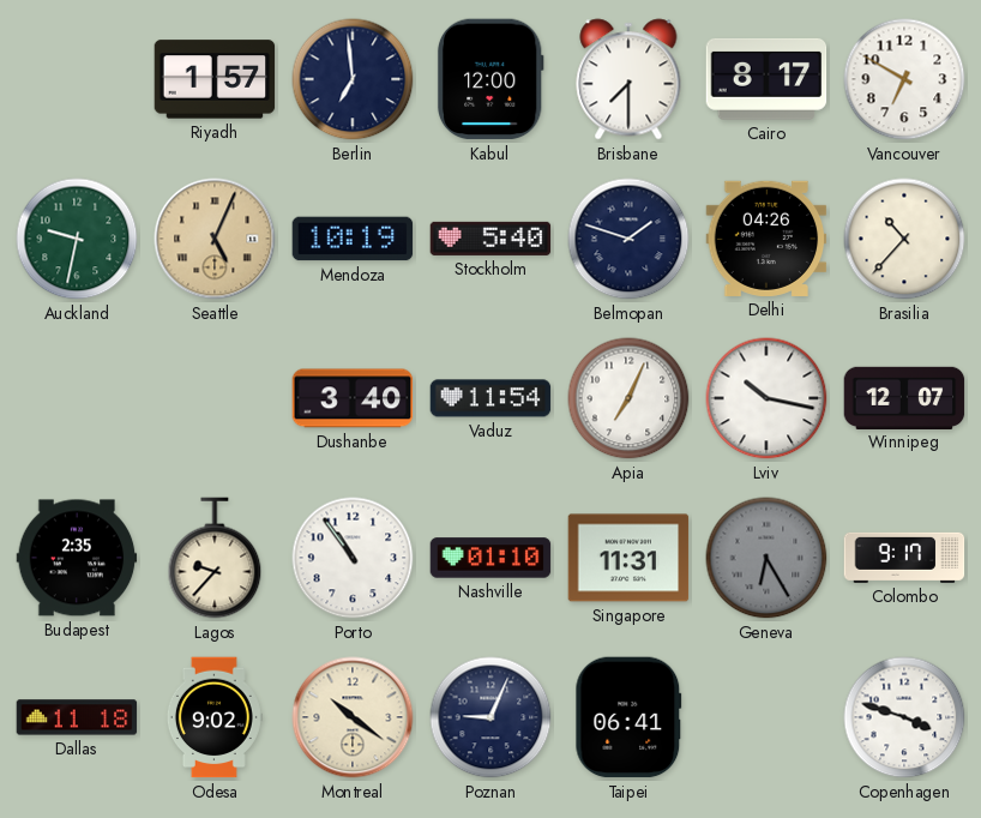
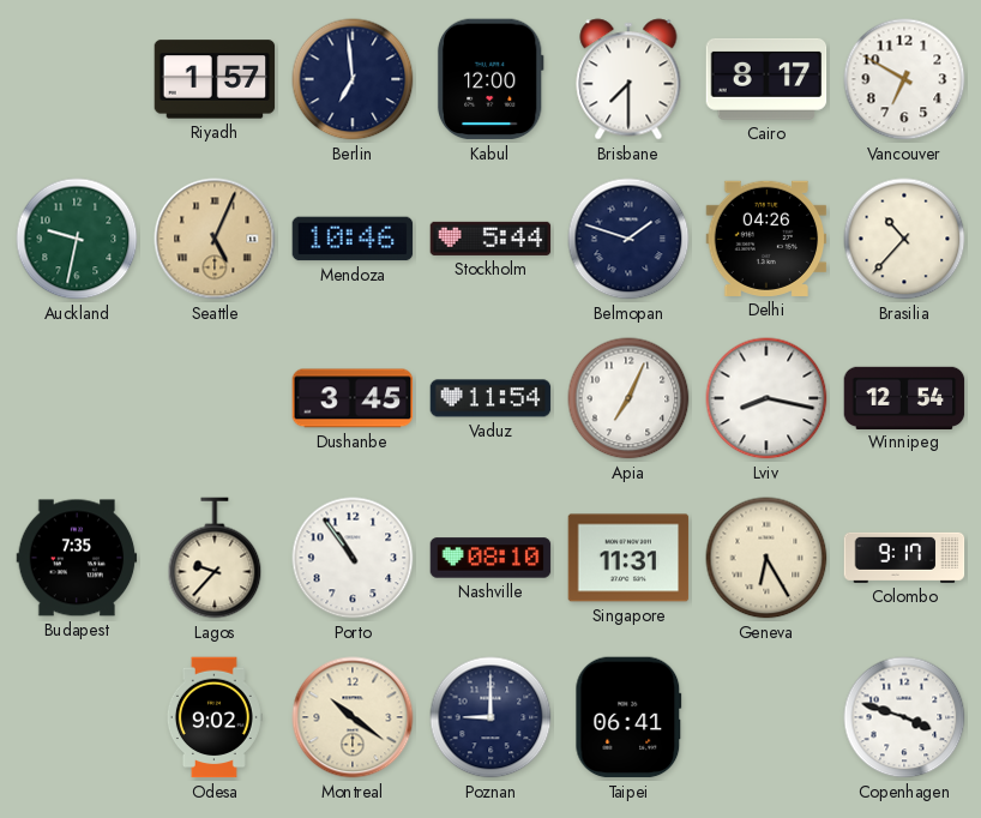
Mendoza: 10:19 -> 10:46
Stockholm: 5:40 -> 5:44
Dushanbe: 3:40 -> 3:45
Lviv: 10:17 -> 8:17
Winnipeg: 12:07 -> 12:54
Budapest: 2:35 -> 7:35
Nashville: 01:10 -> 08:10
Geneva dial: grey -> cream
Dallas: 11:18 -> none
Poznan: 9:04 -> 9:00
